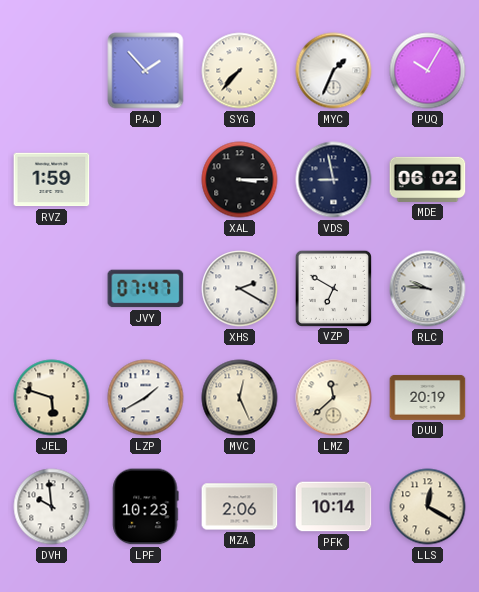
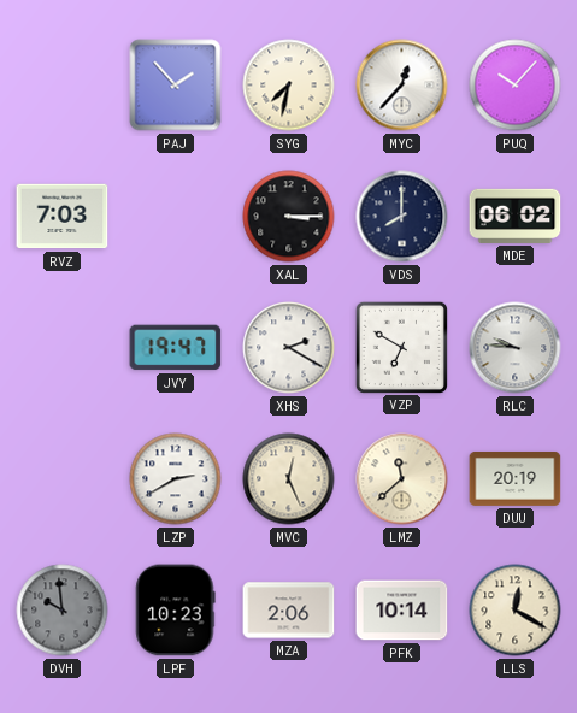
SYG: 7:37 -> 7:32
MYC: 1:34 -> 12:37
PUQ: 10:05 -> 10:07
RVZ: 1:59 -> 7:03
VDS: 8:58 -> 8:00
JVY: 07:47 -> 19:47
JEL: 5:48 -> none
LZP: 1:40 -> 2:40
DVH dial: white -> grey
